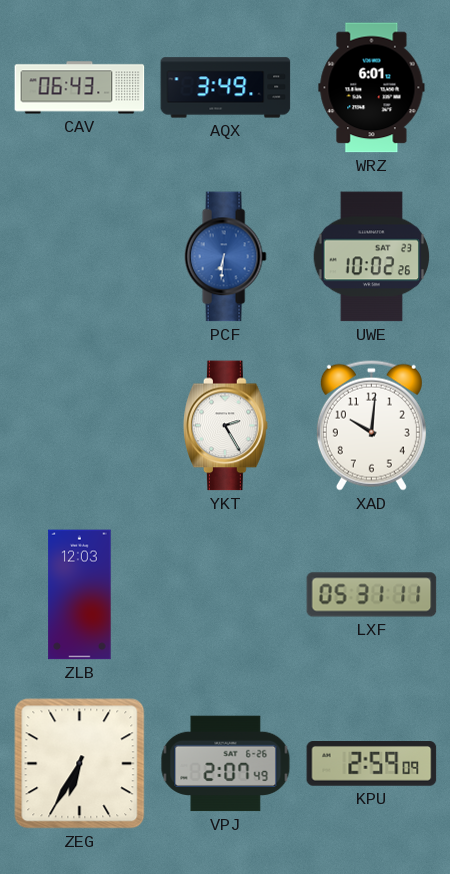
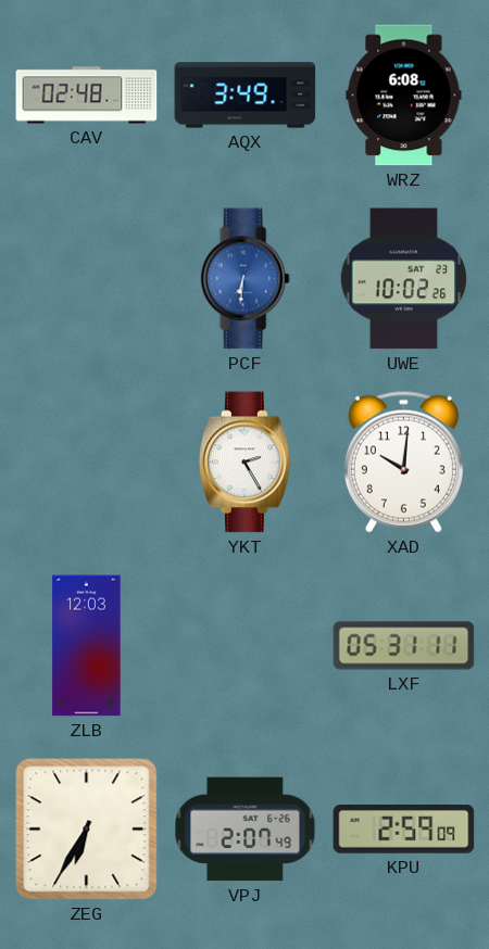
CAV: 06:43 -> 02:48
WRZ: 6:01 -> 6:08
